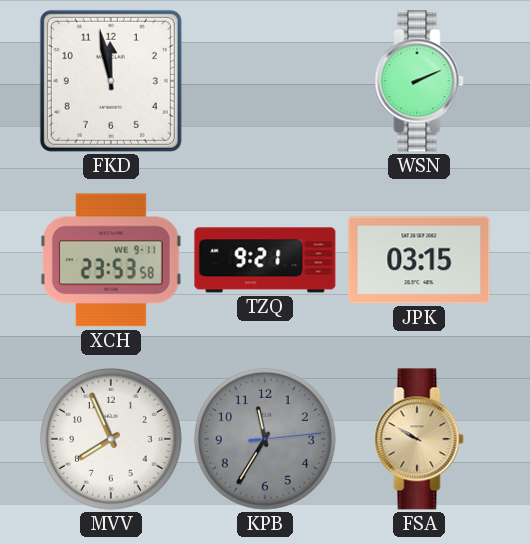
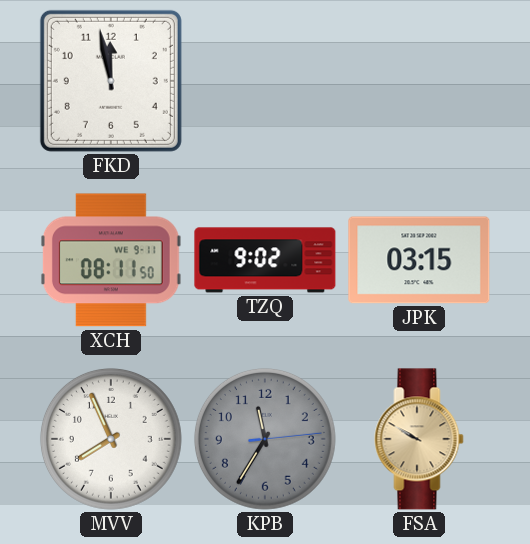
WSN: 2:11 -> none
XCH: 23:53 -> 08:11
TZQ: 9:21 -> 9:02
